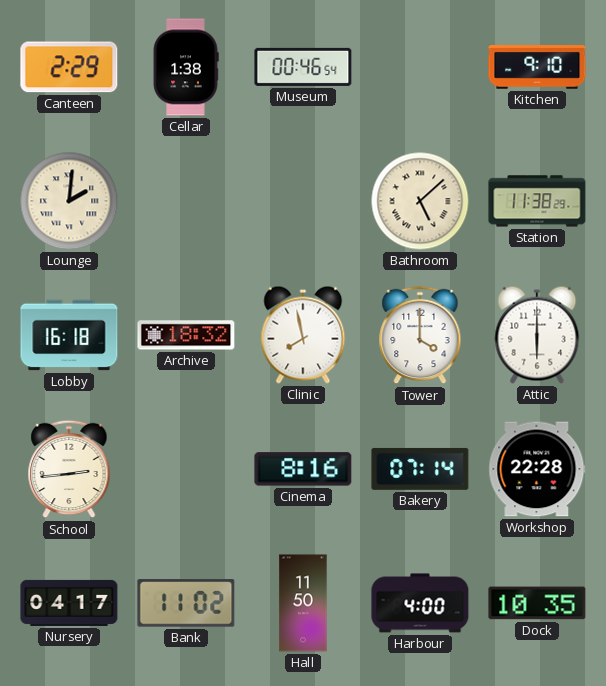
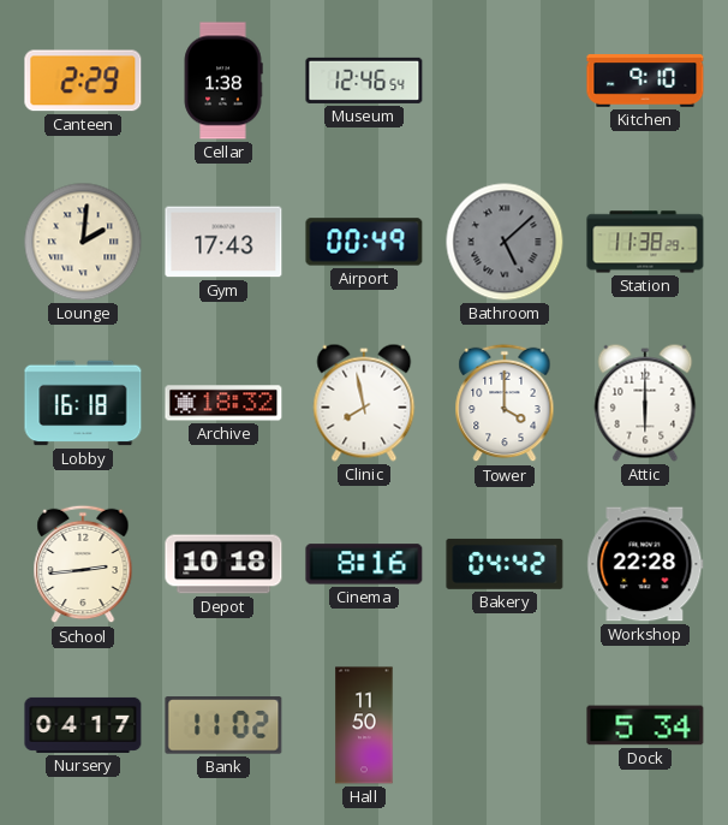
Museum: 00:46 -> 12:46
Gym: none -> 17:43
Airport: none -> 00:49
Bathroom dial: cream -> grey
Depot: none -> 10:18
Bakery: 07:14 -> 04:42
Harbour: 4:00 -> none
Dock: 10:35 -> 5:34
